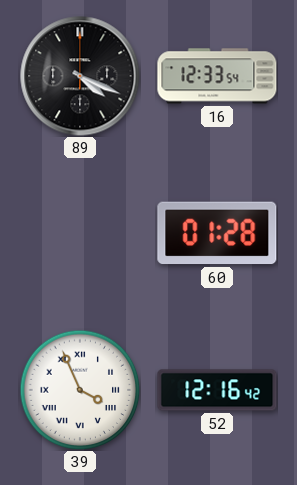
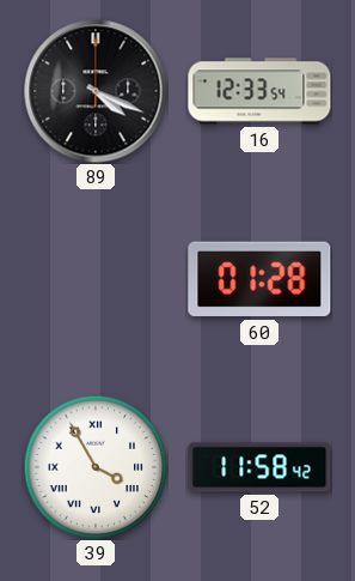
39: 3:56 -> 3:55
52: 12:16 -> 11:58
